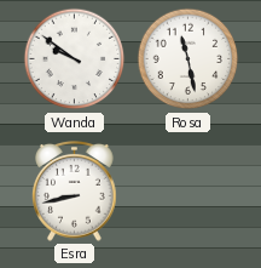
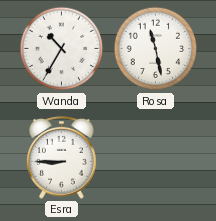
Wanda: 9:51 -> 10:35
Esra: 8:43 -> 8:45
